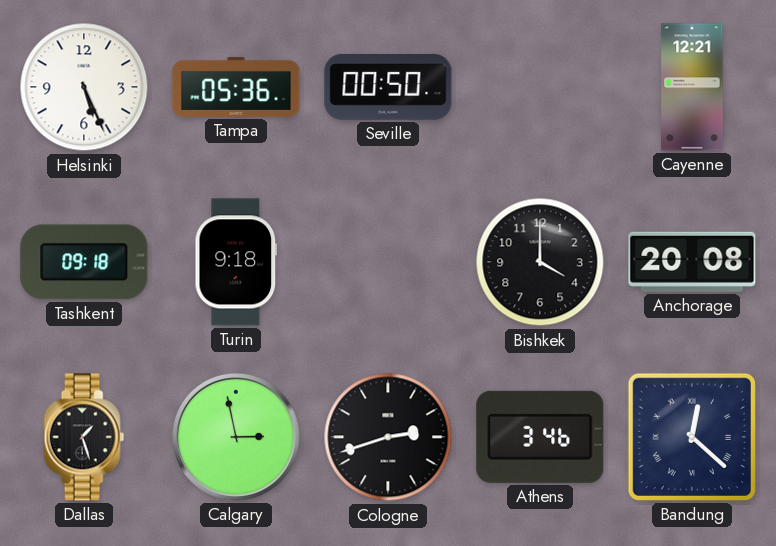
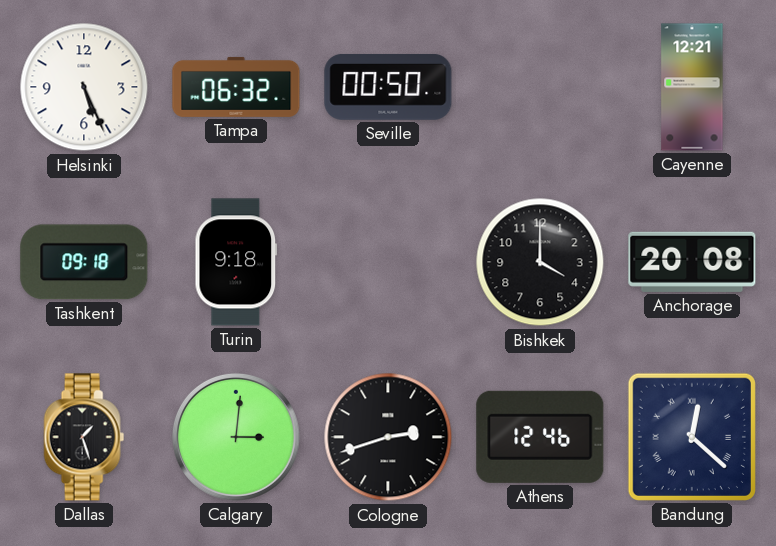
Tampa: 05:36 -> 06:32
Calgary: 2:58 -> 3:01
Athens: 3:46 -> 12:46
